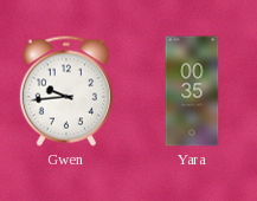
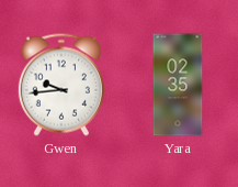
Yara: 00:35 -> 02:35
